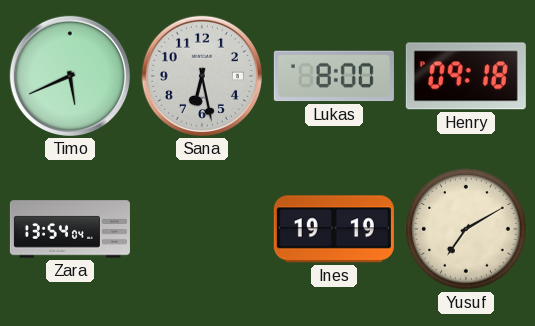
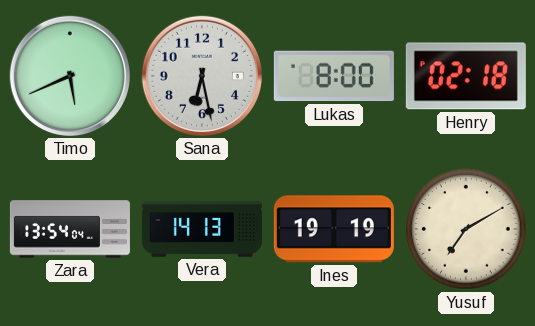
Henry: 09:18 -> 02:18
Vera: none -> 14:13
